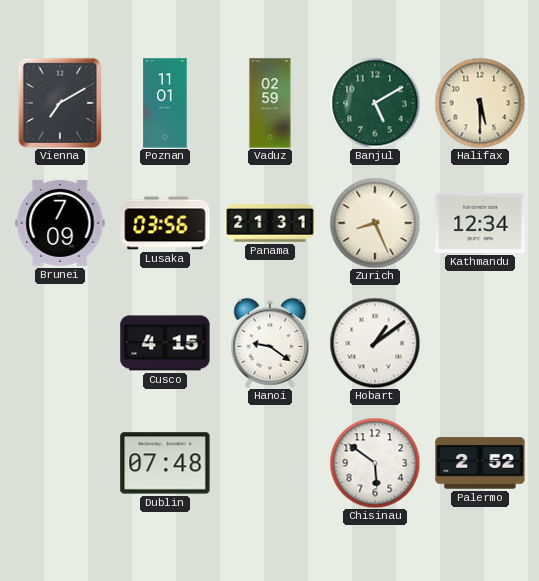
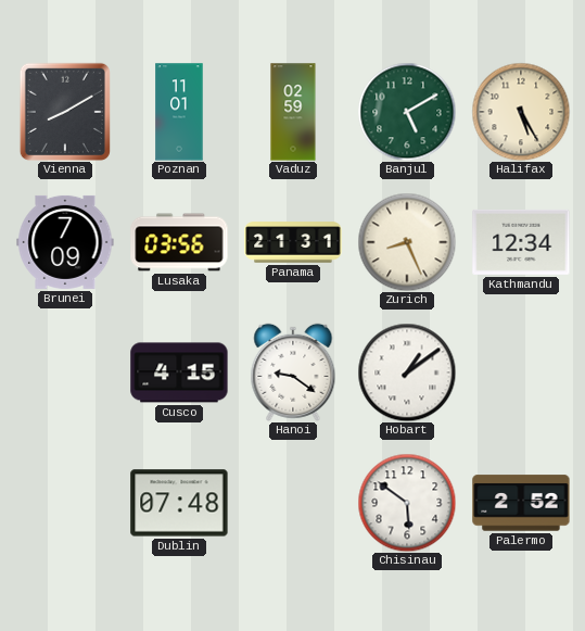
Vienna: 7:10 -> 8:10
Halifax: 5:30 -> 5:25
